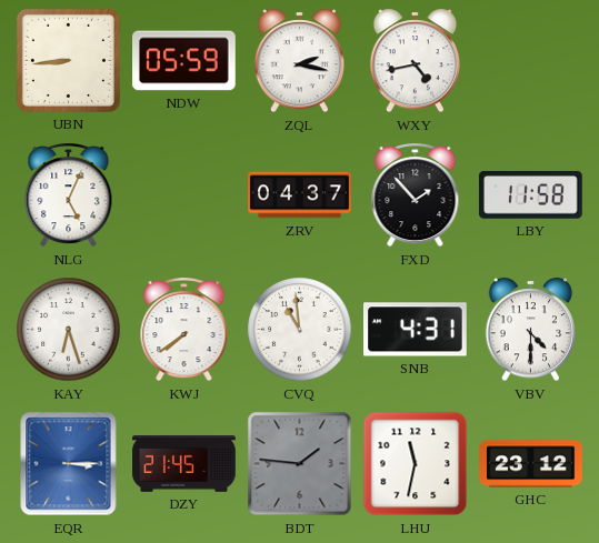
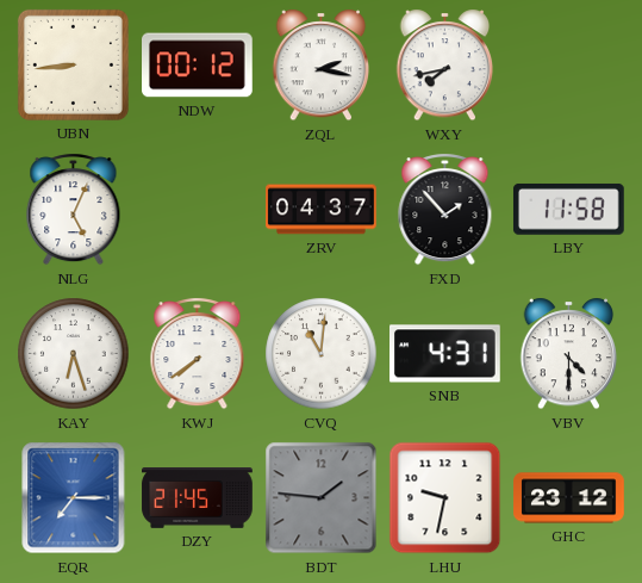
NDW: 05:59 -> 00:12
WXY: 4:43 -> 7:43
CVQ: 10:59 -> 11:01
EQR: 3:15 -> 7:15
LHU: 11:32 -> 9:32
